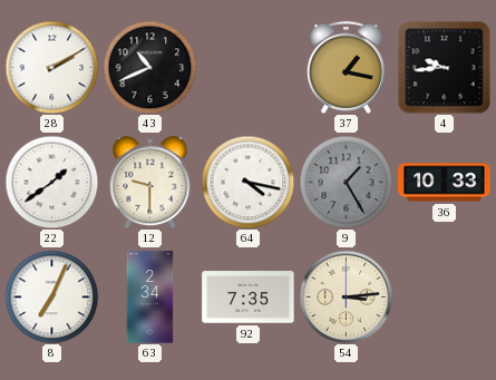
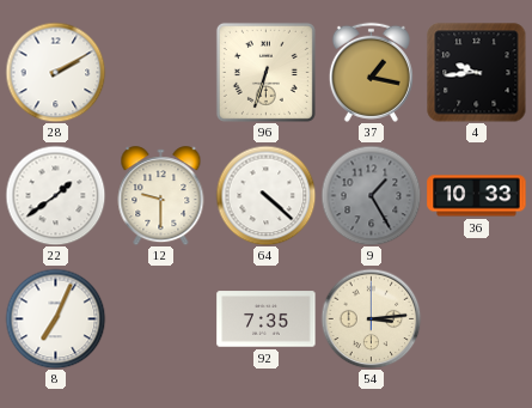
43: 10:41 -> none
96: none -> 6:33
64: 4:17 -> 4:22
63: 2:34 -> none
